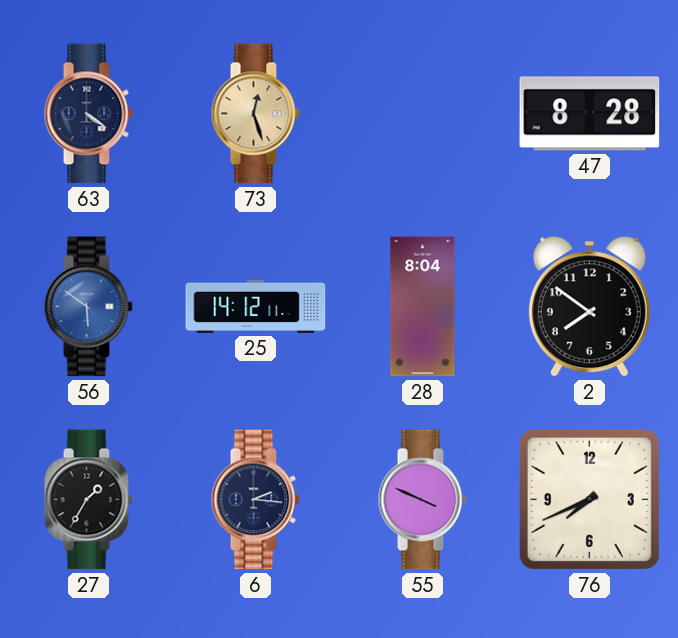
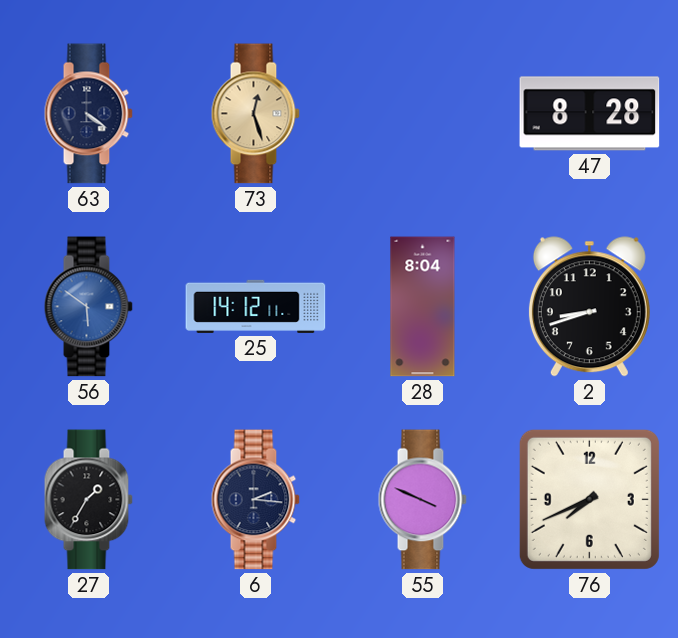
2: 7:51 -> 8:42
